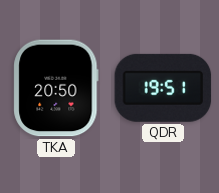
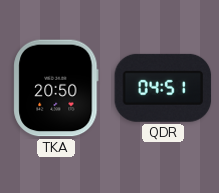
QDR: 19:51 -> 04:51
